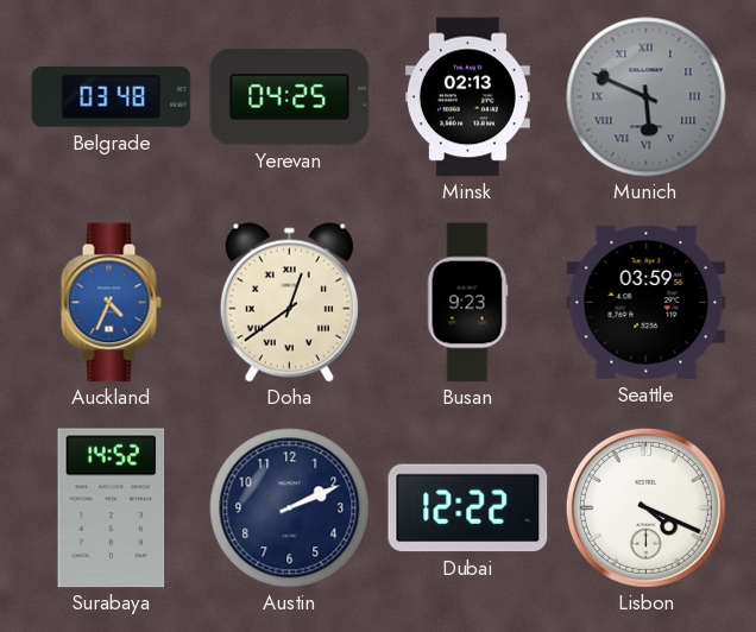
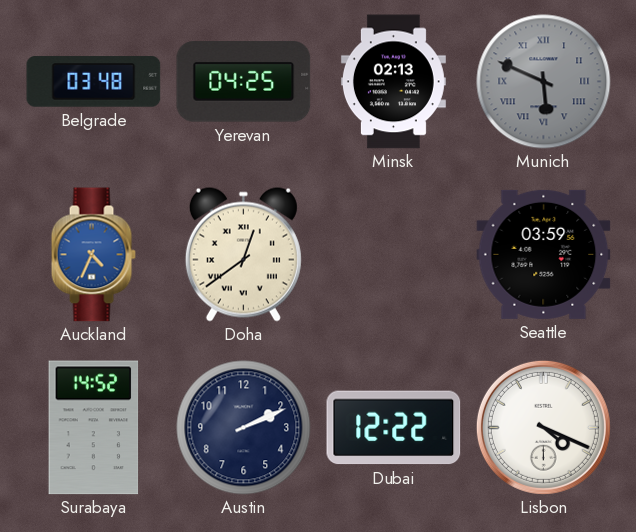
Busan: 9:23 -> none
